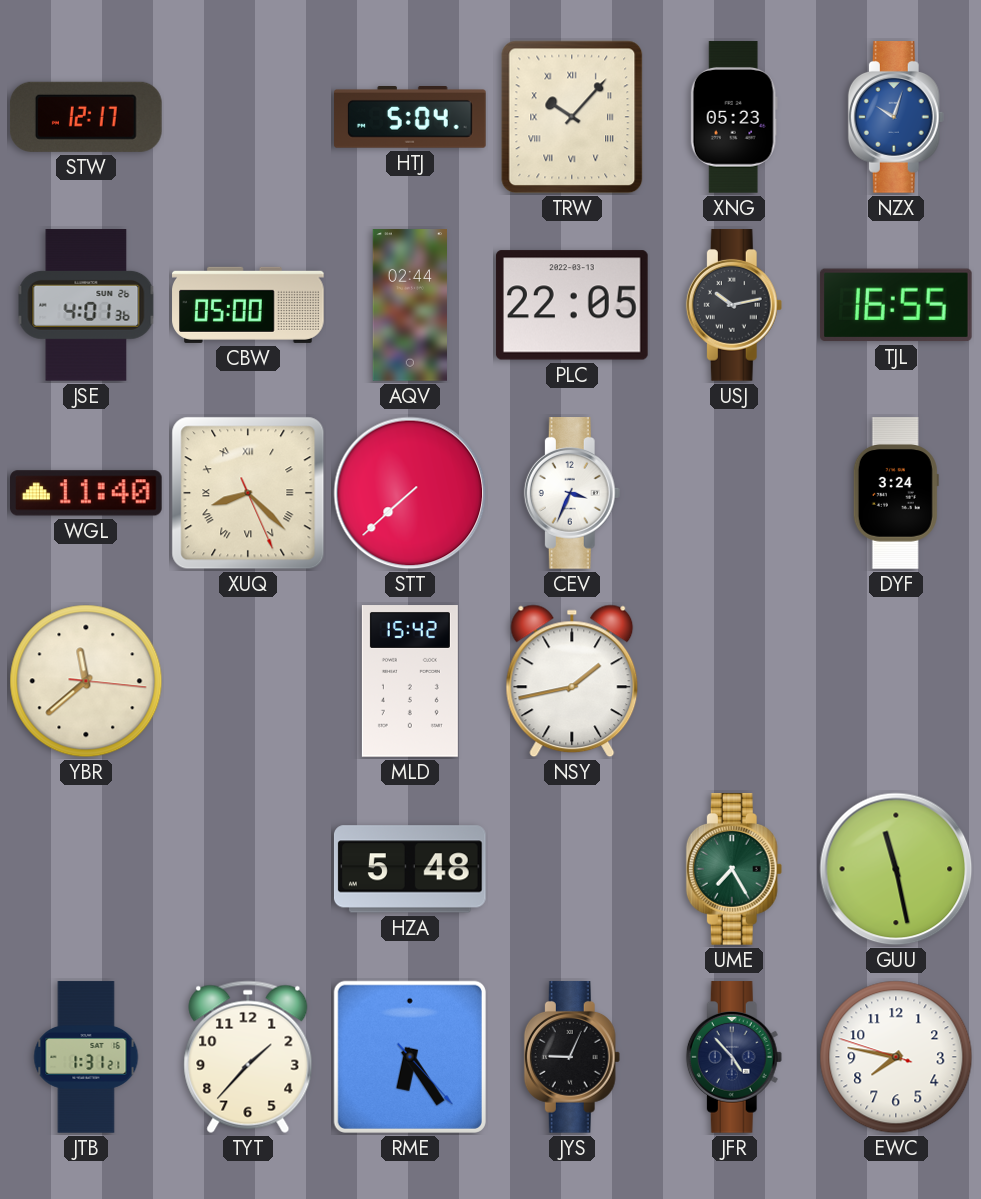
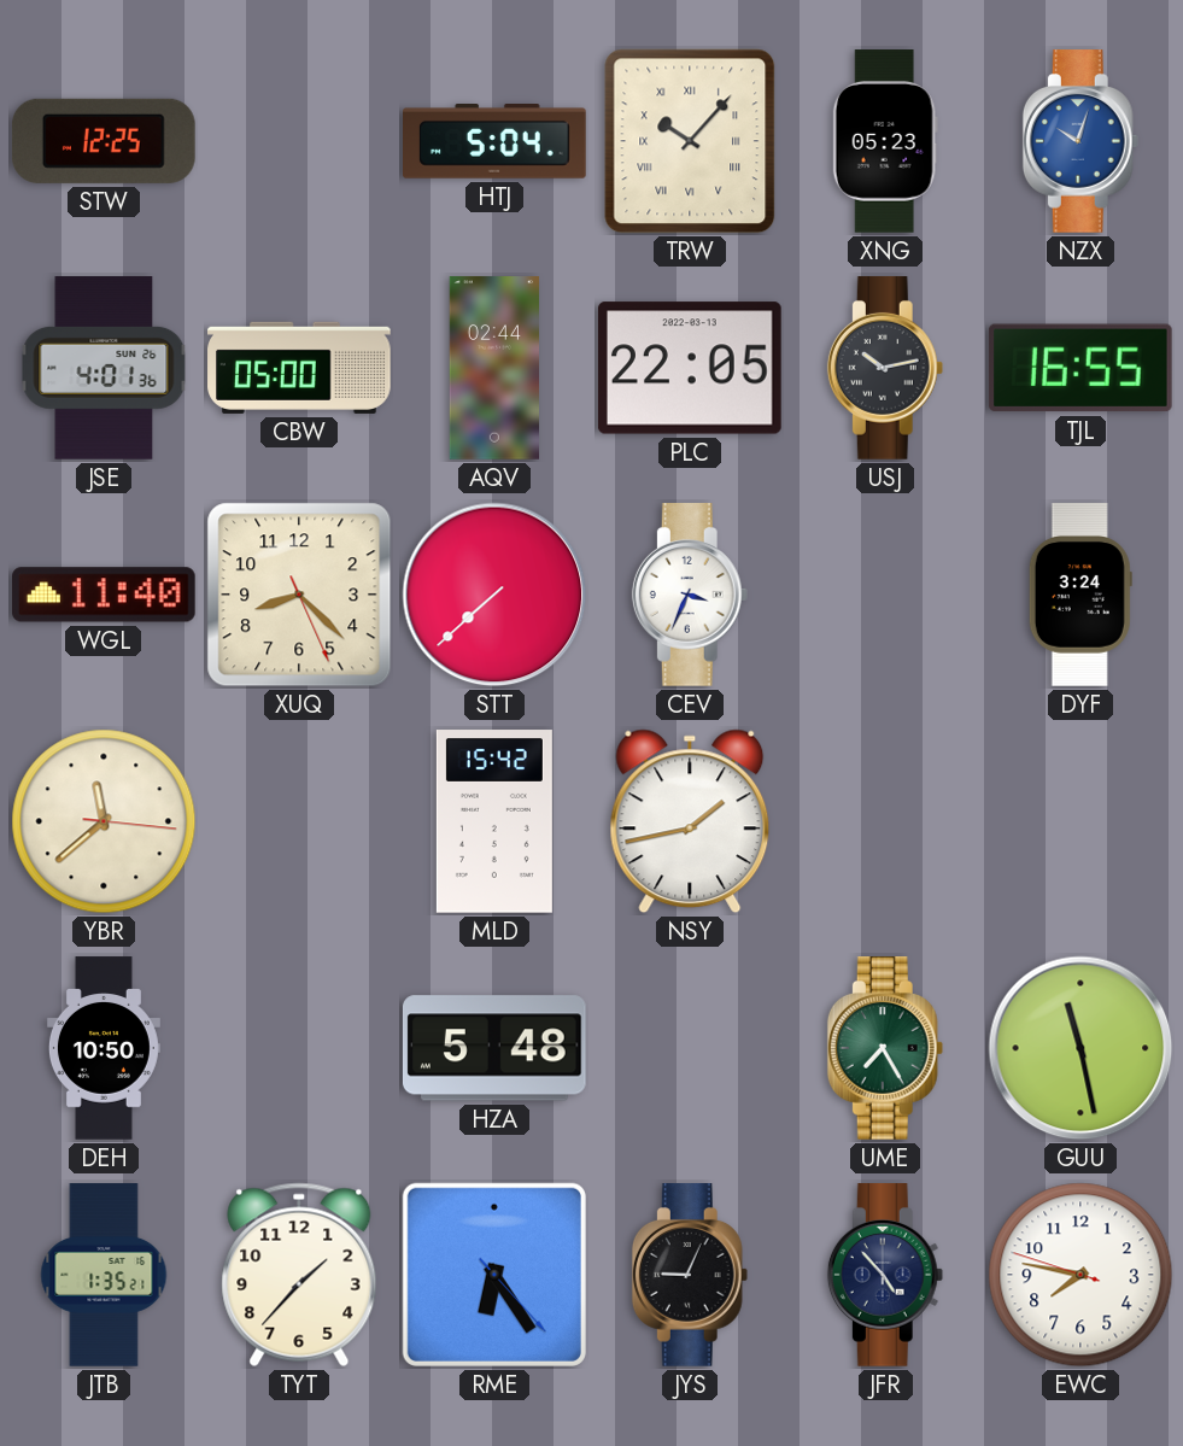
STW: 12:17 -> 12:25
XUQ numerals: Roman -> Arabic
DEH: none -> 10:50
JTB: 1:31 -> 1:35
